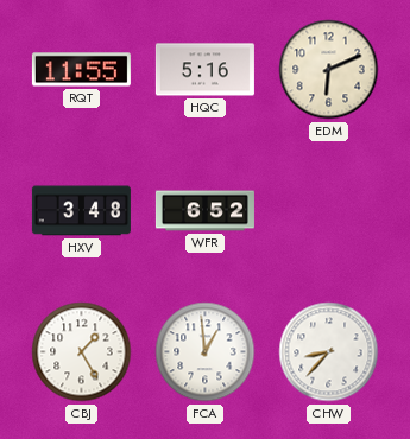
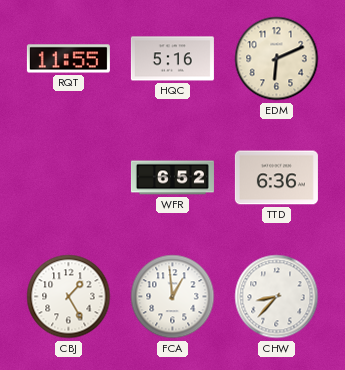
HXV: 3:48 -> none
TTD: none -> 6:36
